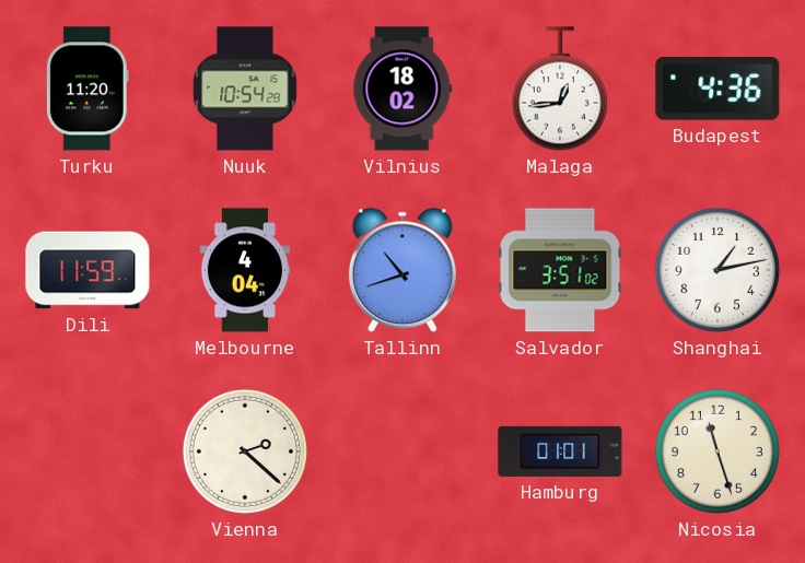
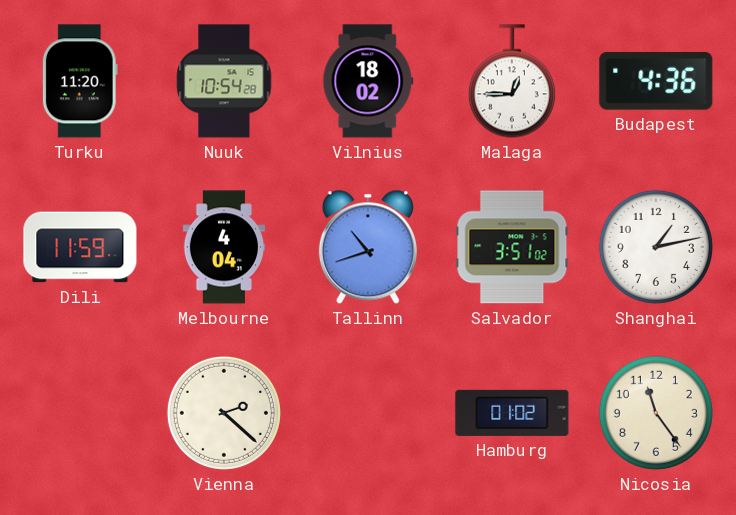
Malaga: 12:44 -> 12:45
Hamburg: 01:01 -> 01:02
Nicosia: 11:27 -> 11:24
